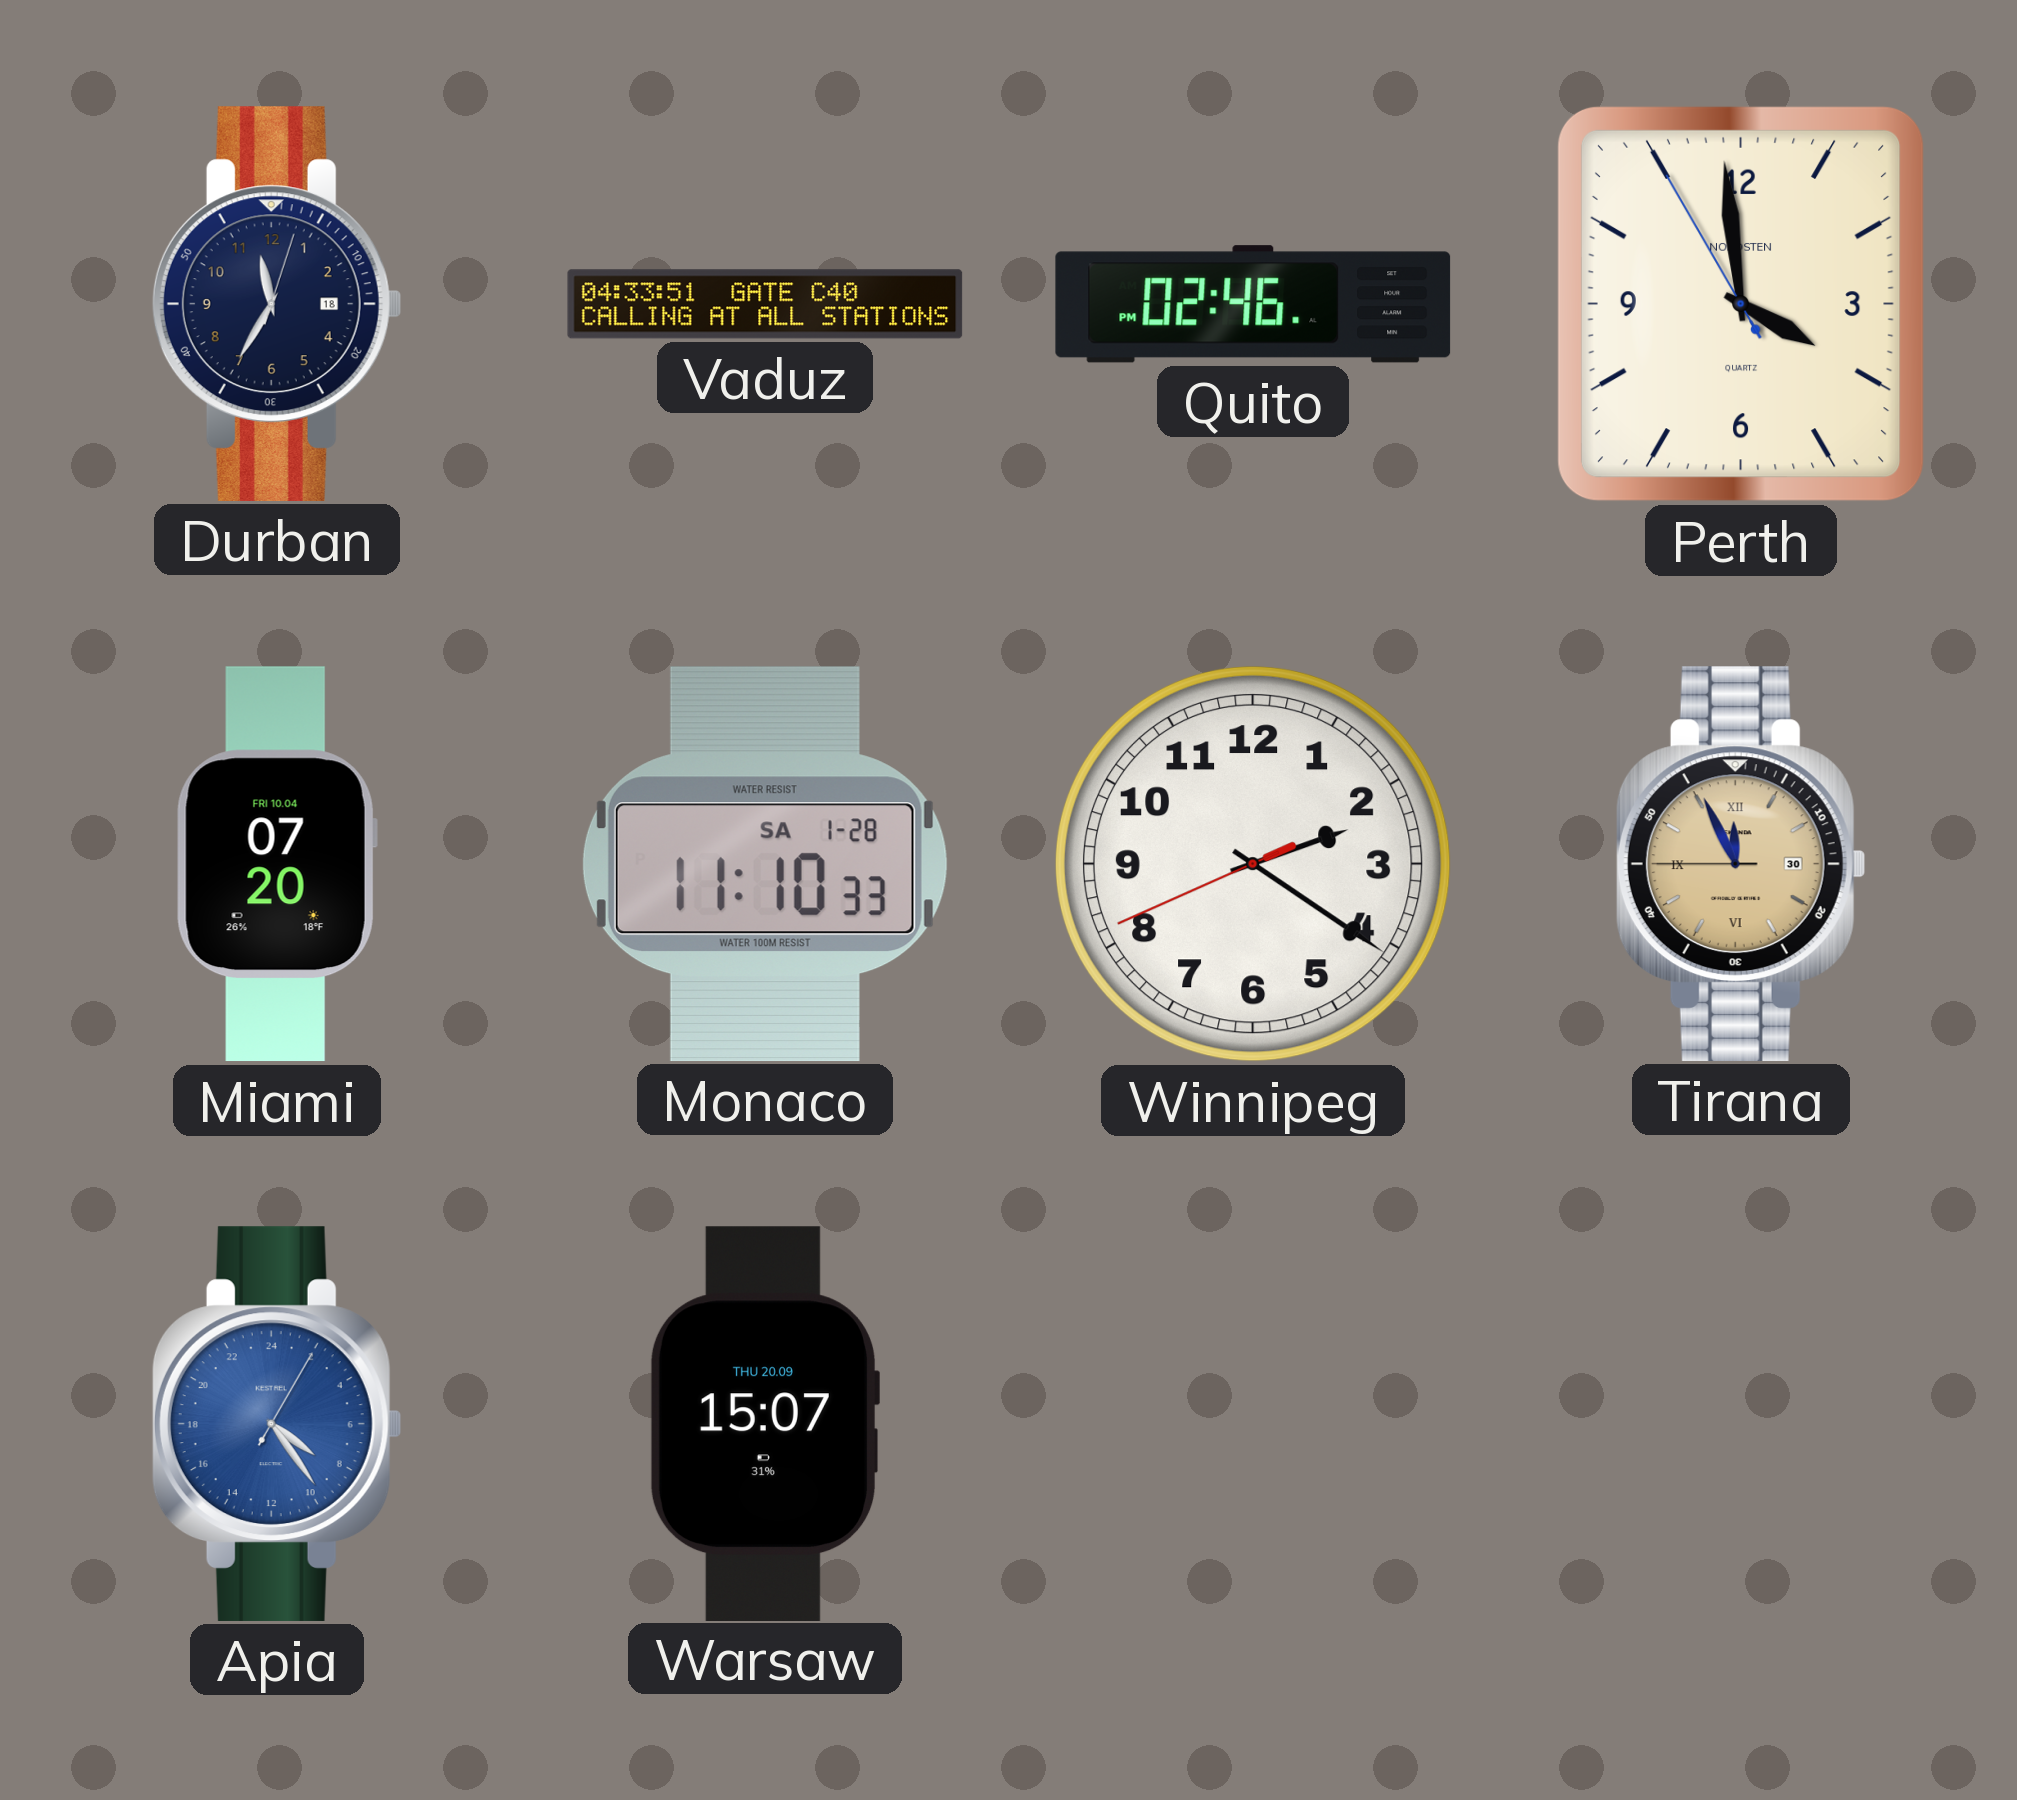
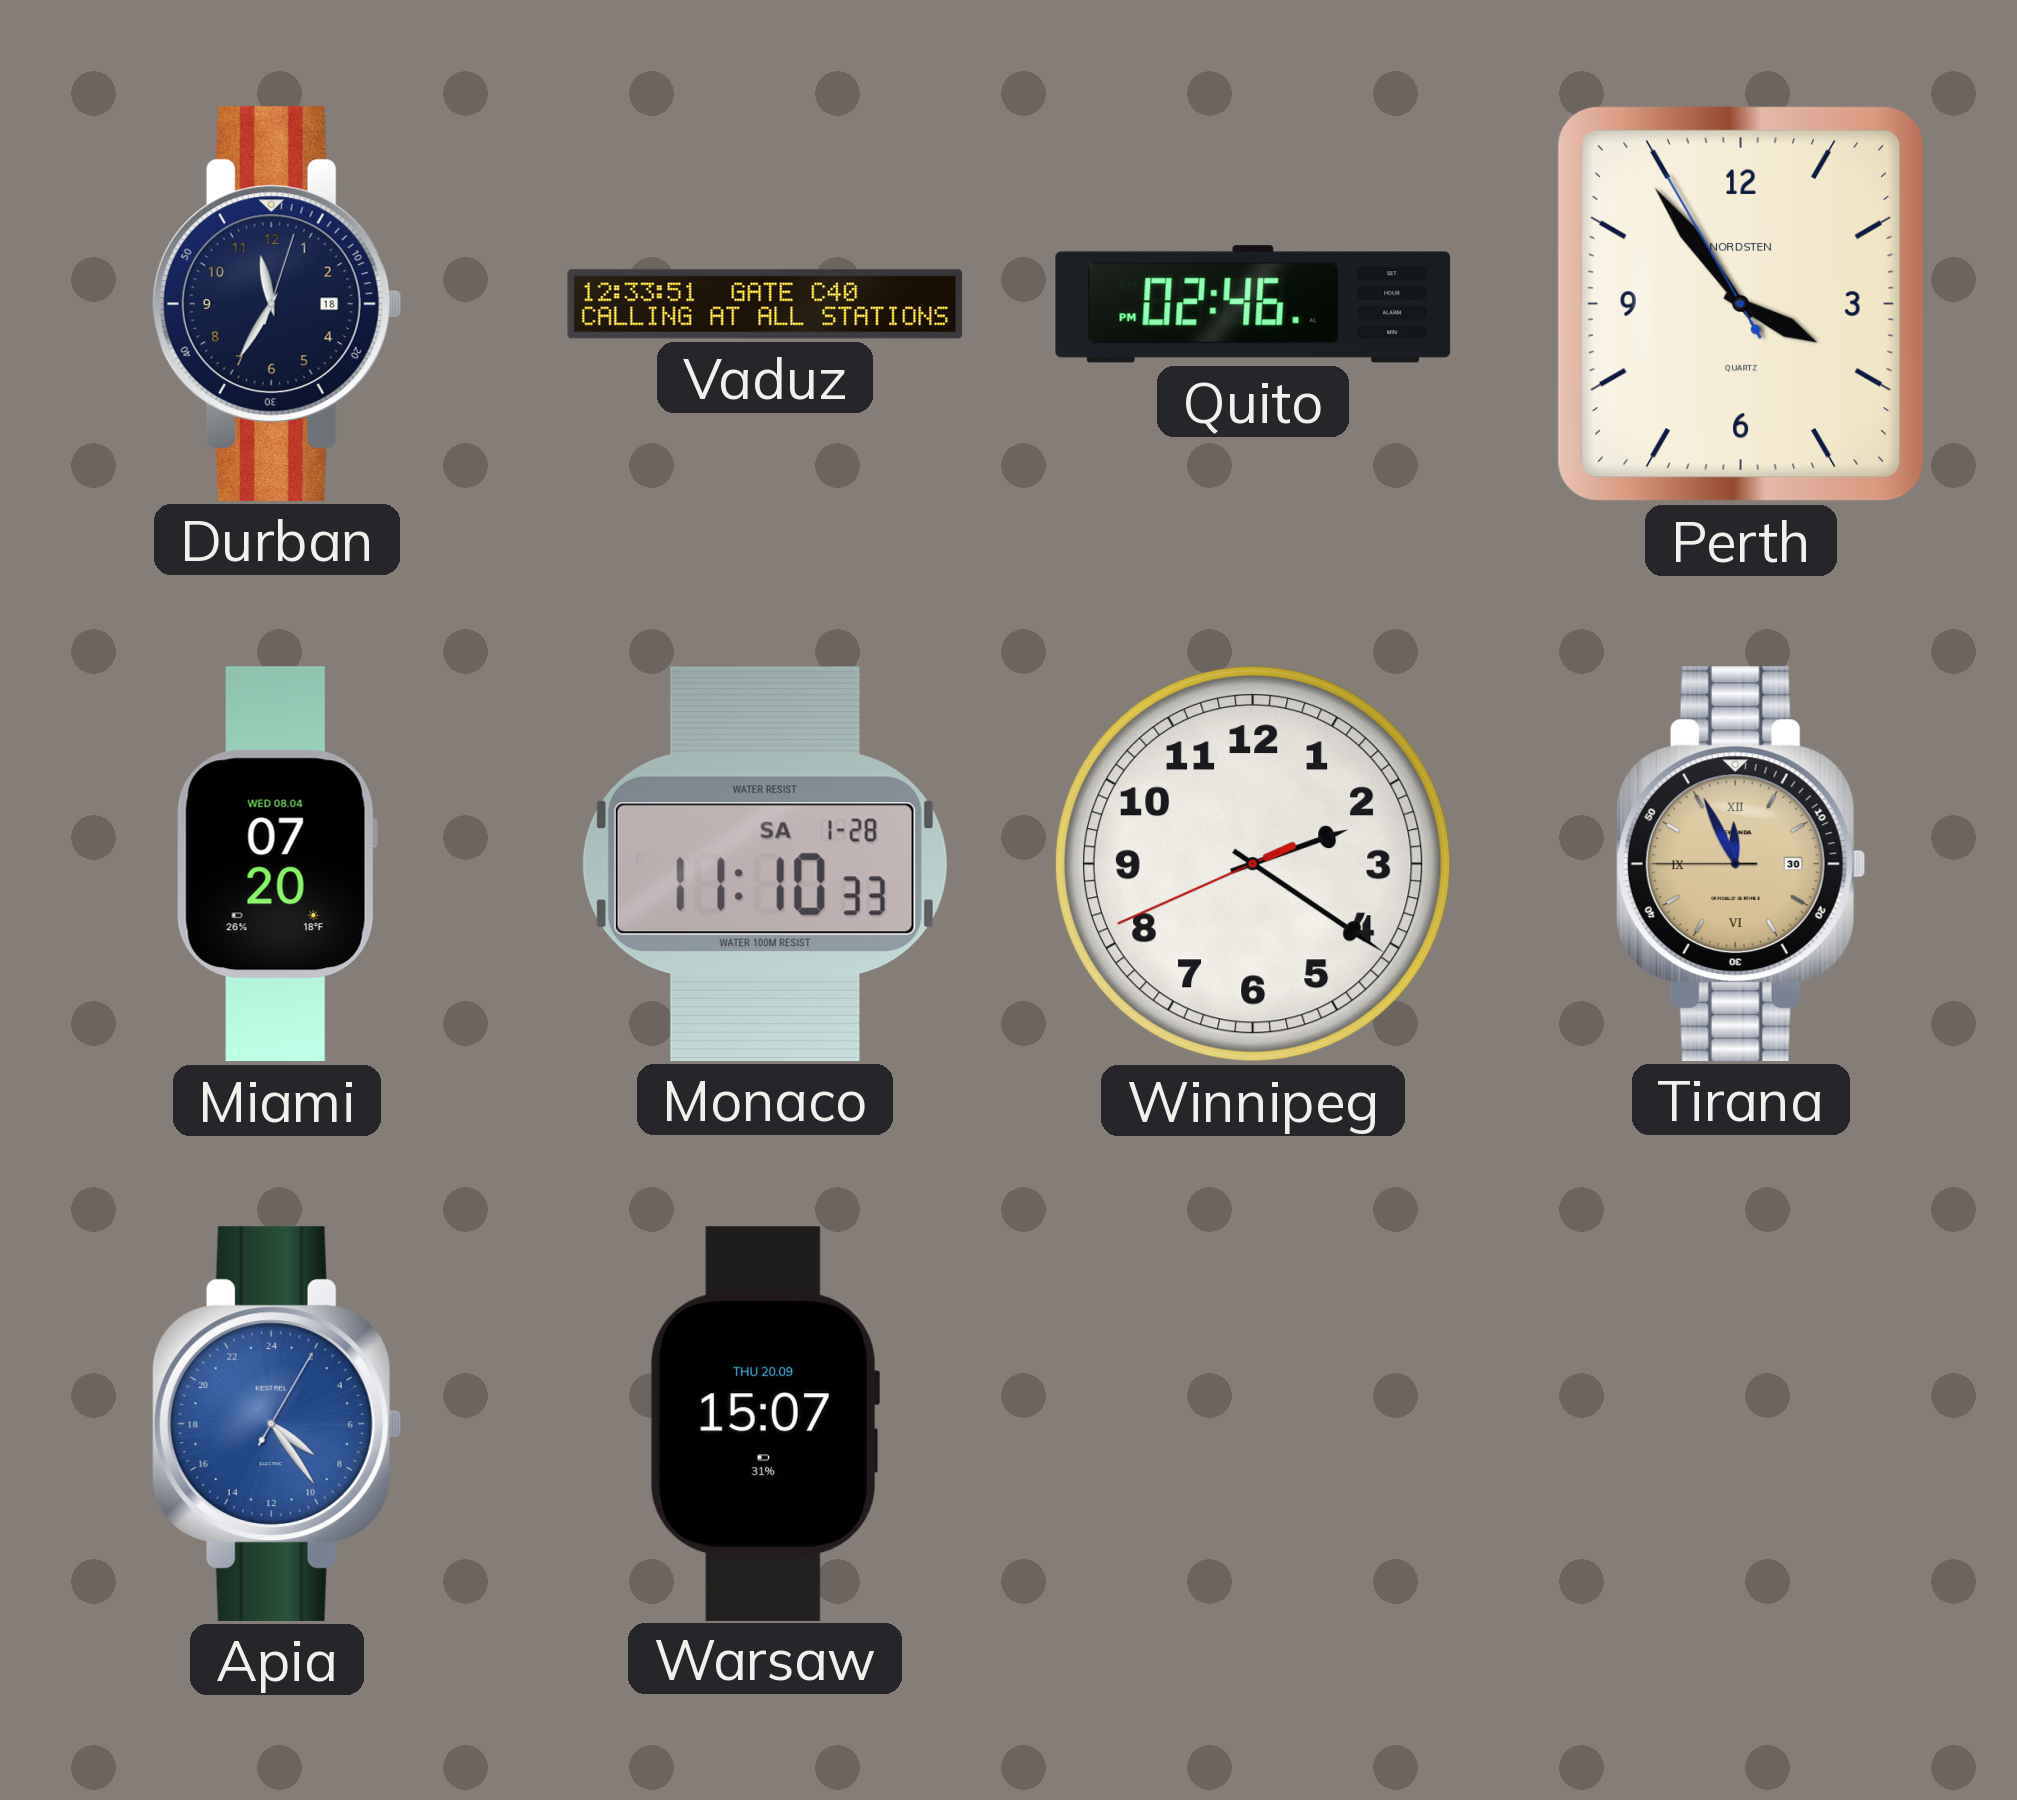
Vaduz: 04:33 -> 12:33
Perth: 3:58 -> 3:53
Miami date: FRI 10.04 -> WED 08.04
